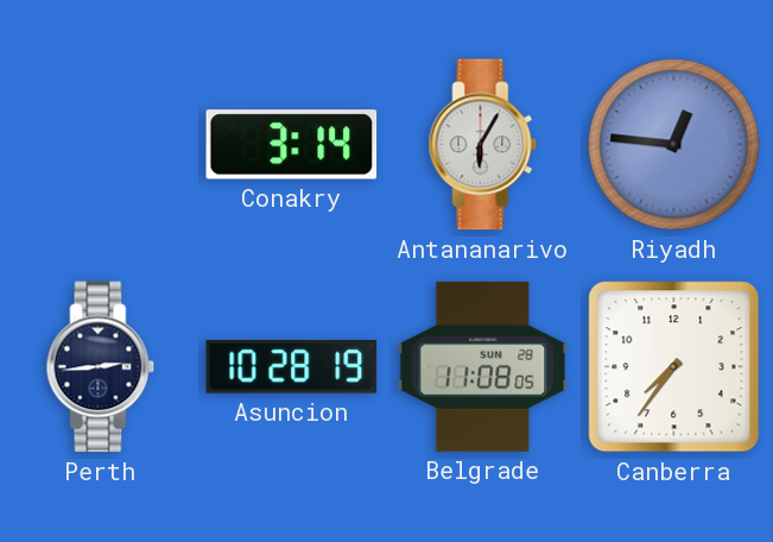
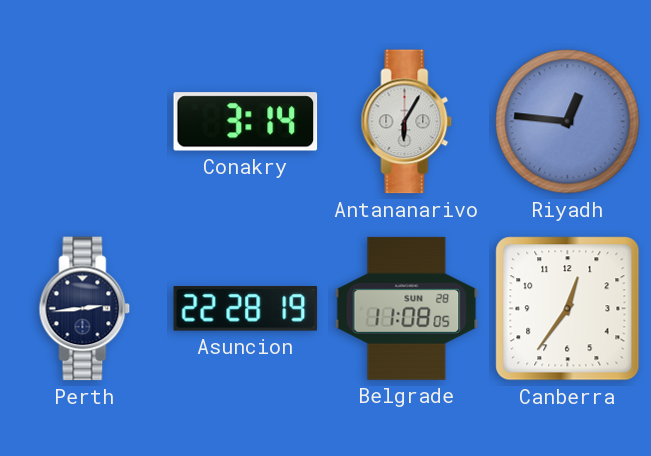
Asuncion: 10:28 -> 22:28
Canberra: 7:36 -> 12:36
